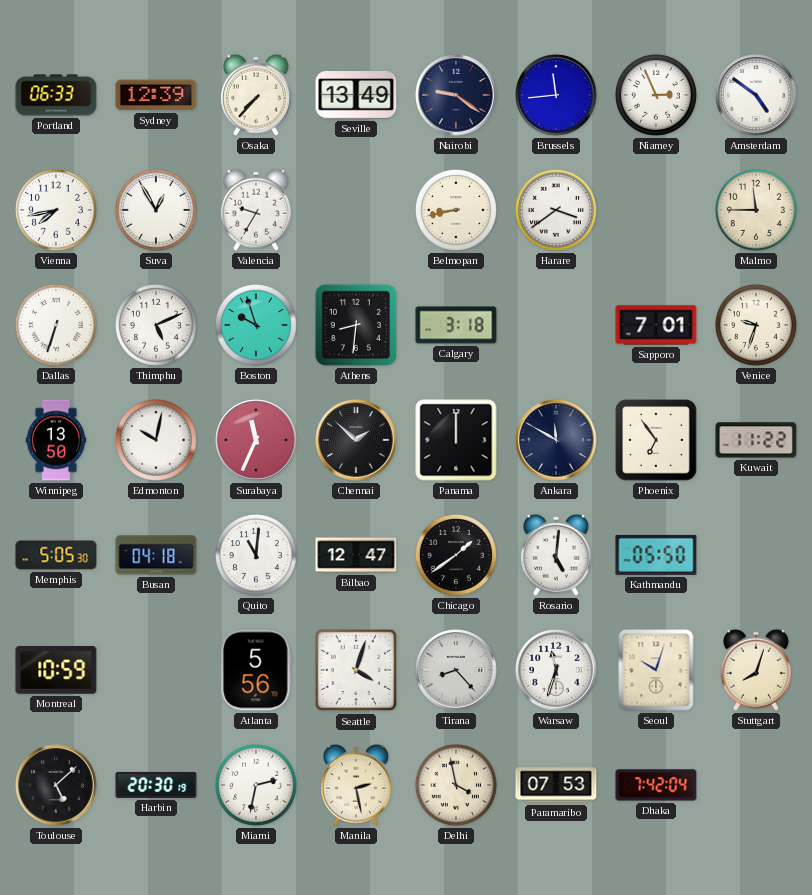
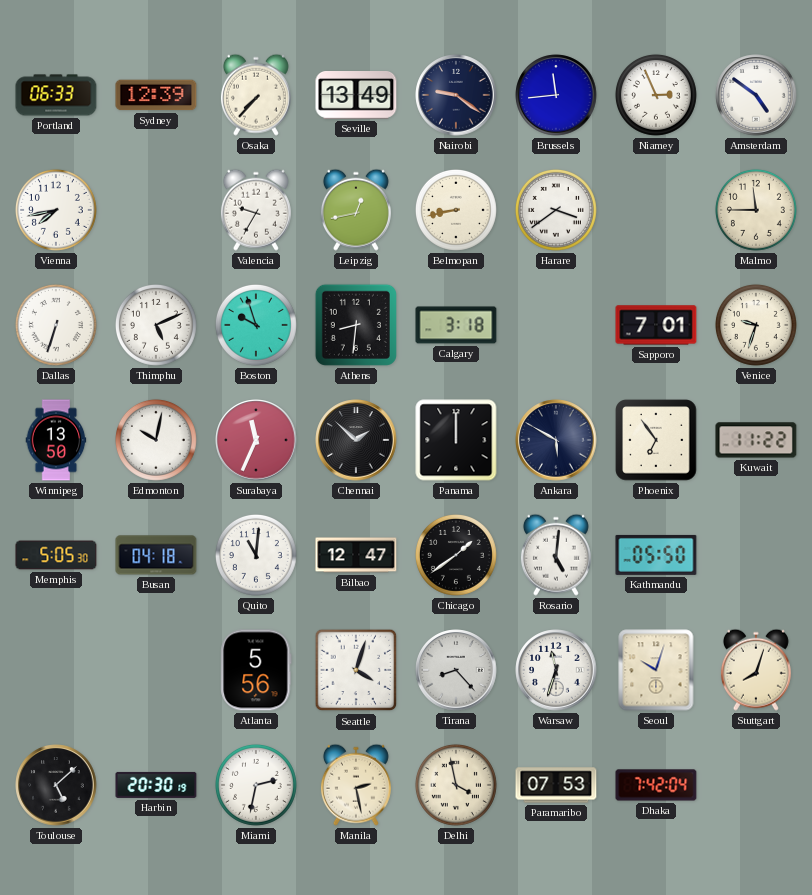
Suva: 12:55 -> none
Leipzig: none -> 12:43
Ankara: 11:50 -> 5:50
Montreal: 10:59 -> none
